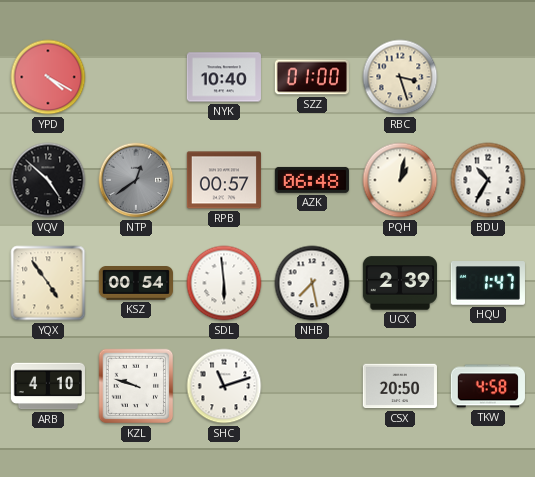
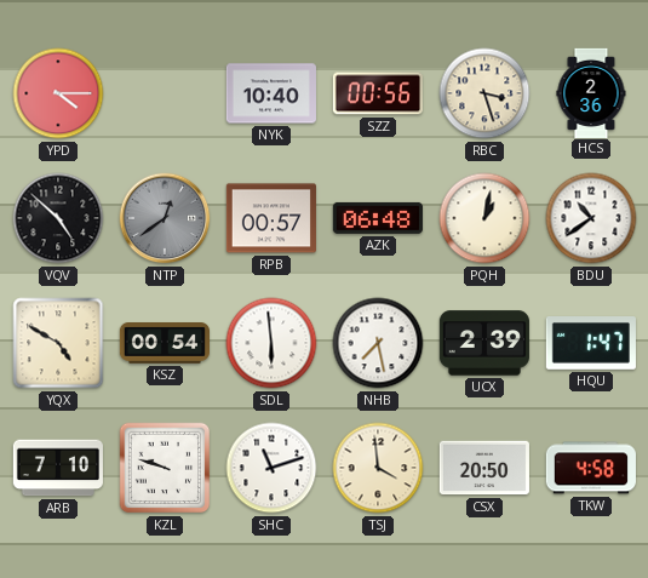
YPD: 4:20 -> 4:15
SZZ: 01:00 -> 00:56
HCS: none -> 2:36
BDU: 10:35 -> 10:39
YQX: 4:54 -> 4:50
ARB: 4:10 -> 7:10
TSJ: none -> 3:59
